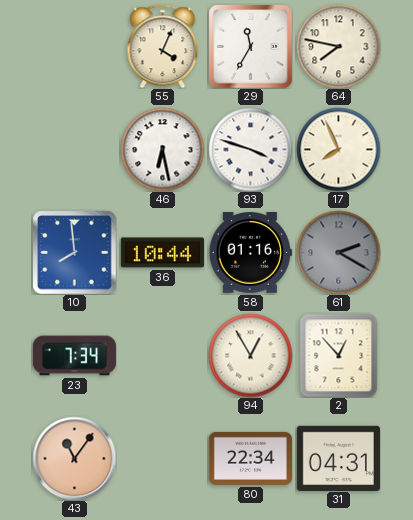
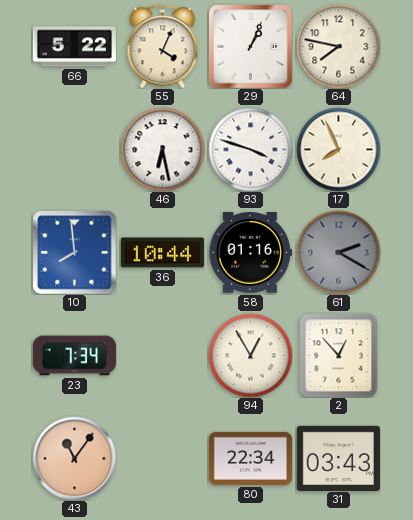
66: none -> 5:22
29: 11:35 -> 1:04
31: 04:31 -> 03:43
